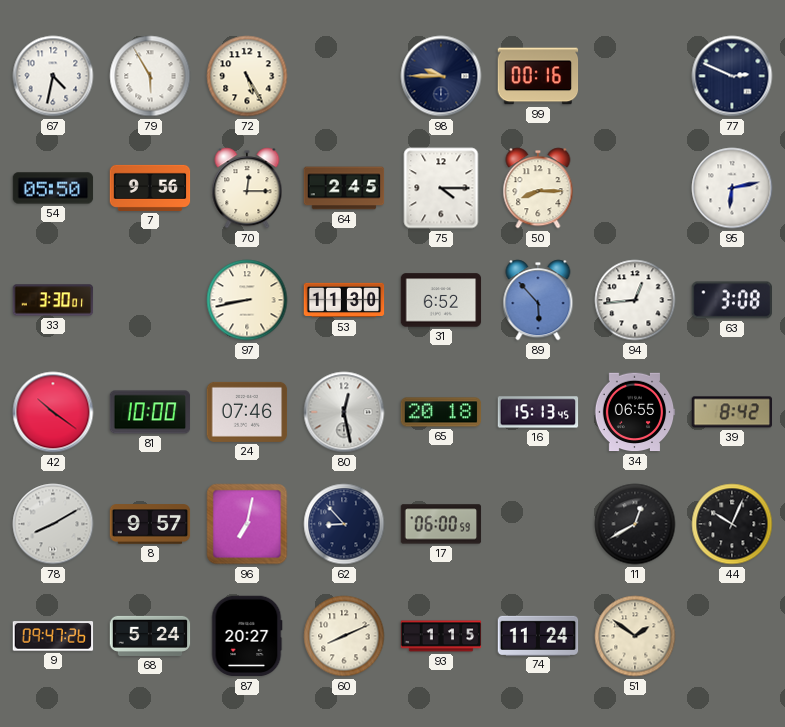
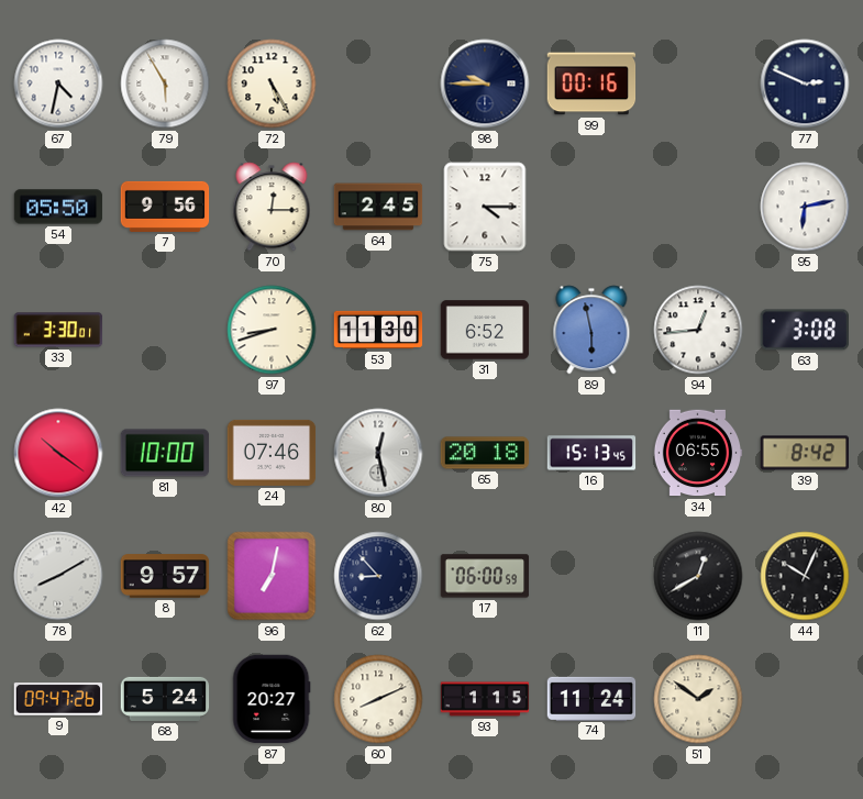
50: 8:15 -> none
97: 8:43 -> 8:42
89: 5:53 -> 5:58
